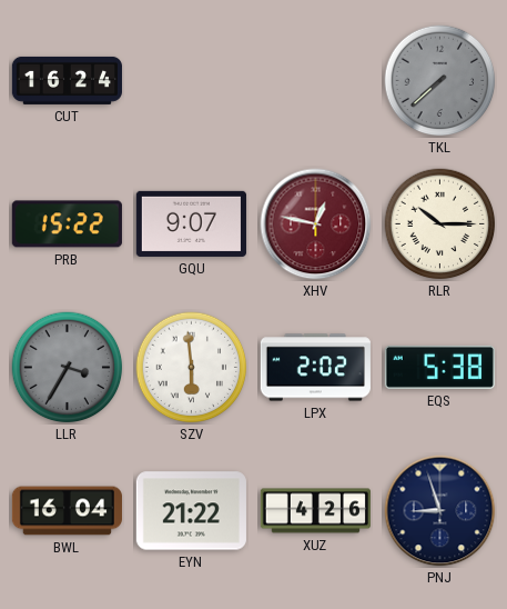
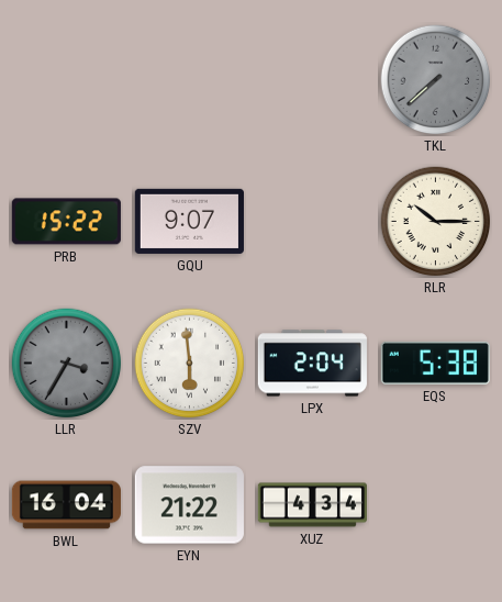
CUT: 16:24 -> none
XHV: 12:47 -> none
LPX: 2:02 -> 2:04
XUZ: 4:26 -> 4:34
PNJ: 8:57 -> none
